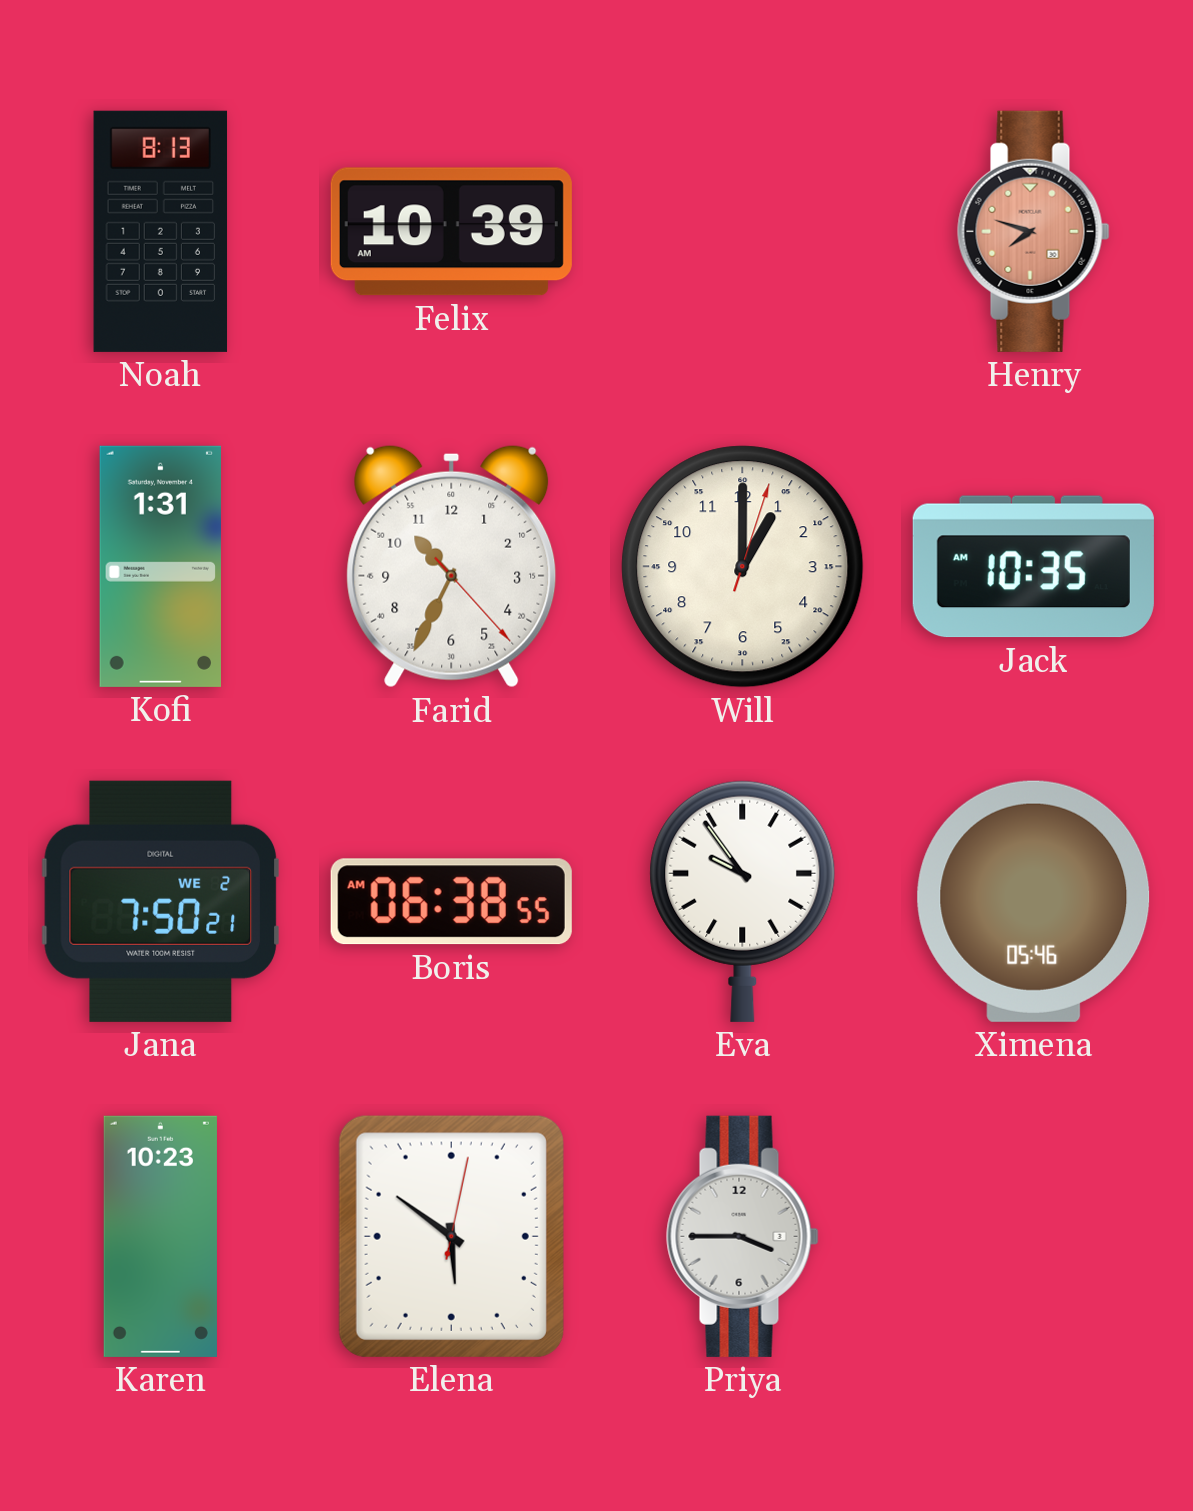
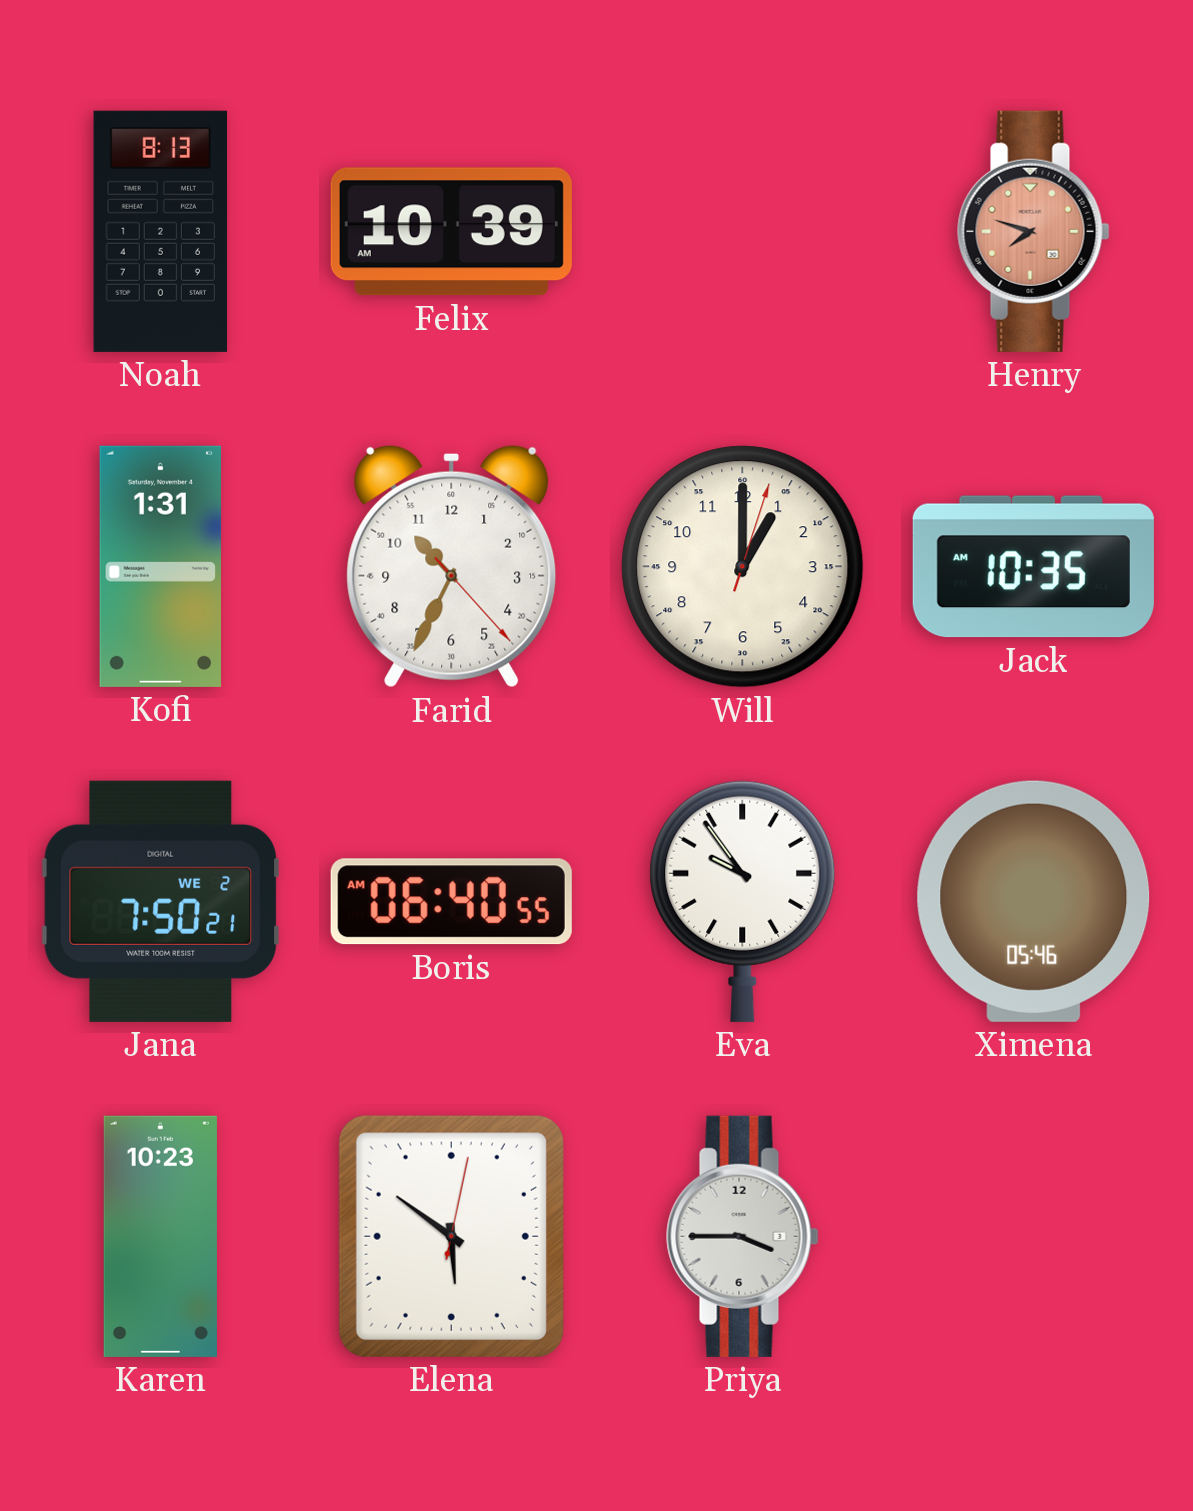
Boris: 06:38 -> 06:40
